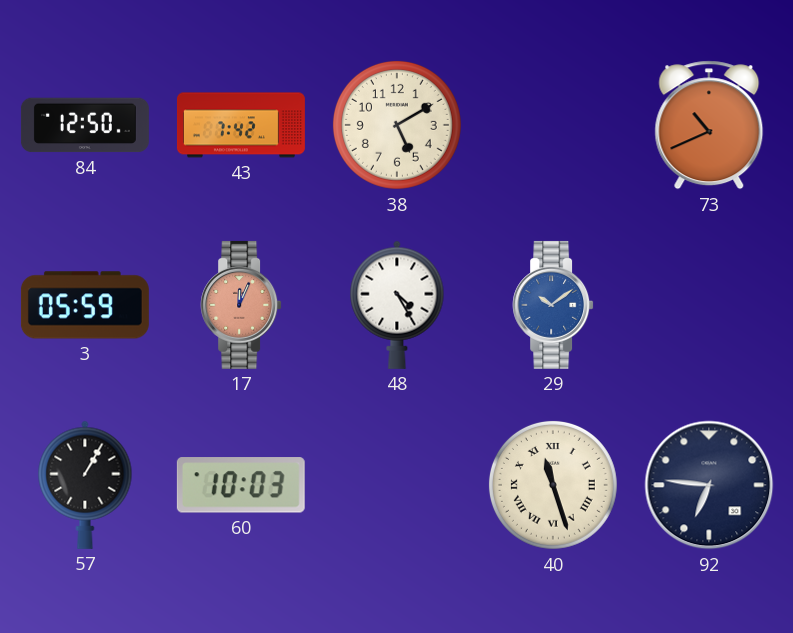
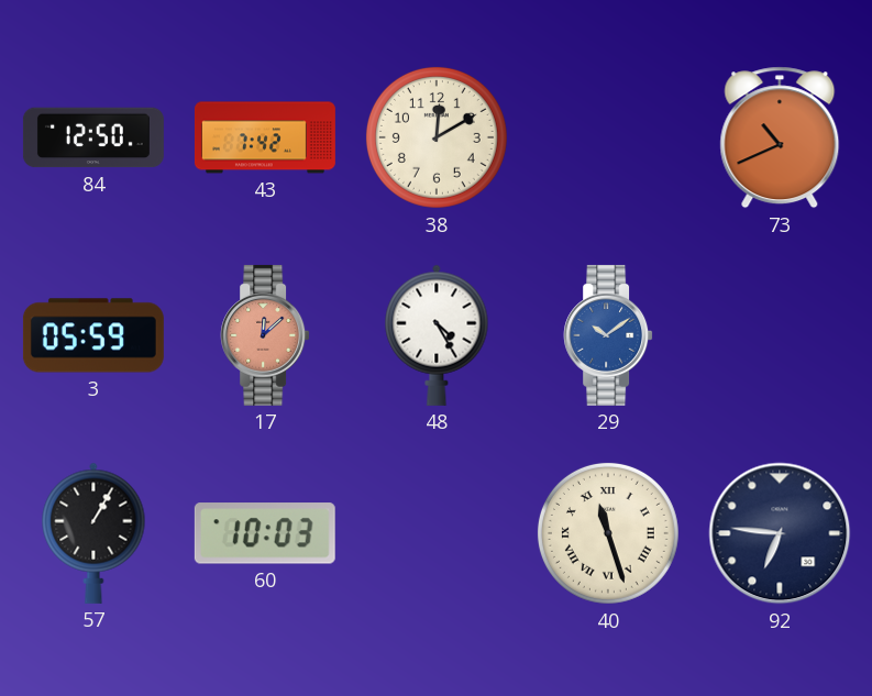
38: 5:10 -> 12:10
17: 12:04 -> 12:08
